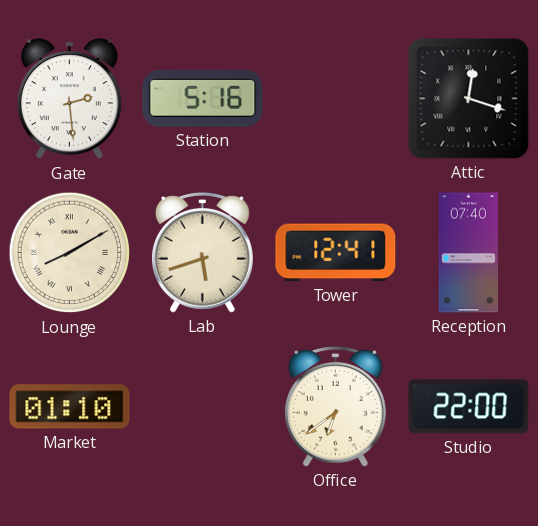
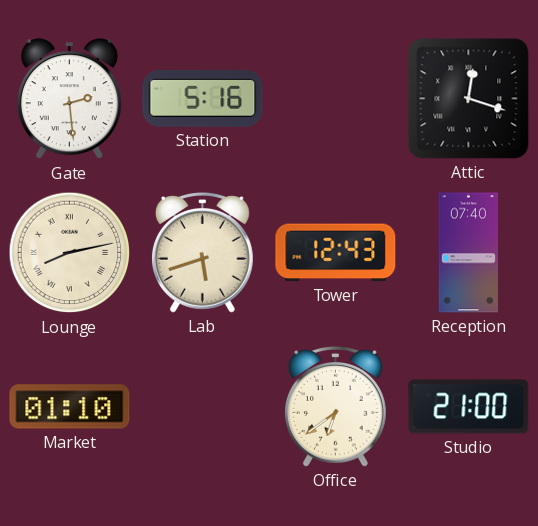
Lounge: 8:10 -> 8:13
Tower: 12:41 -> 12:43
Studio: 22:00 -> 21:00
